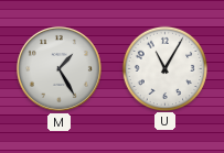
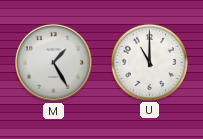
U: 11:05 -> 11:00
